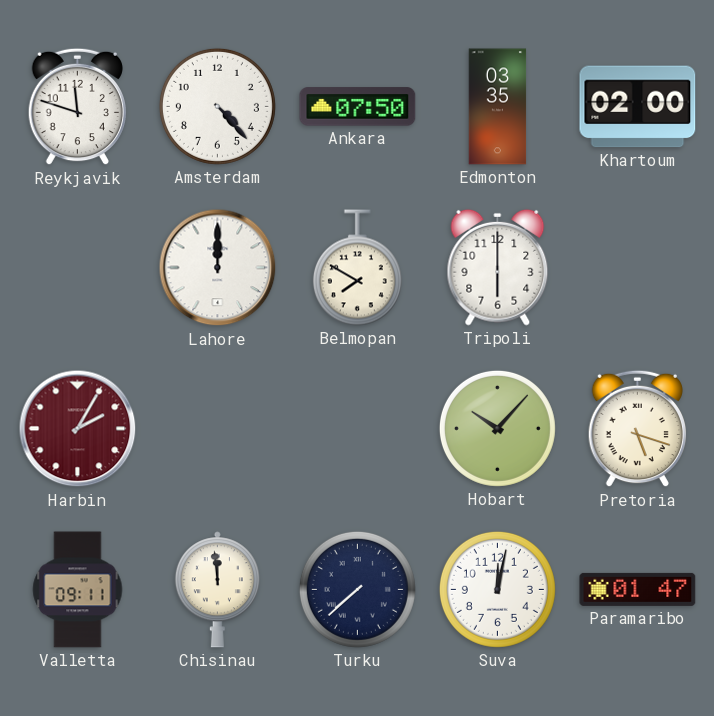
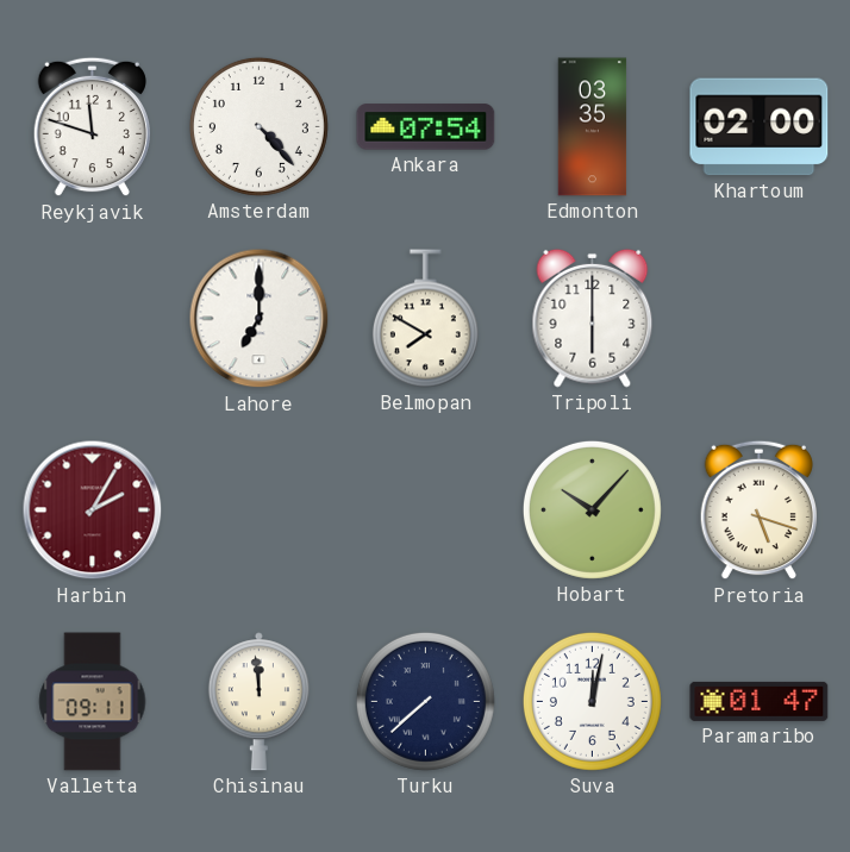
Ankara: 07:50 -> 07:54
Lahore: 12:00 -> 7:00
